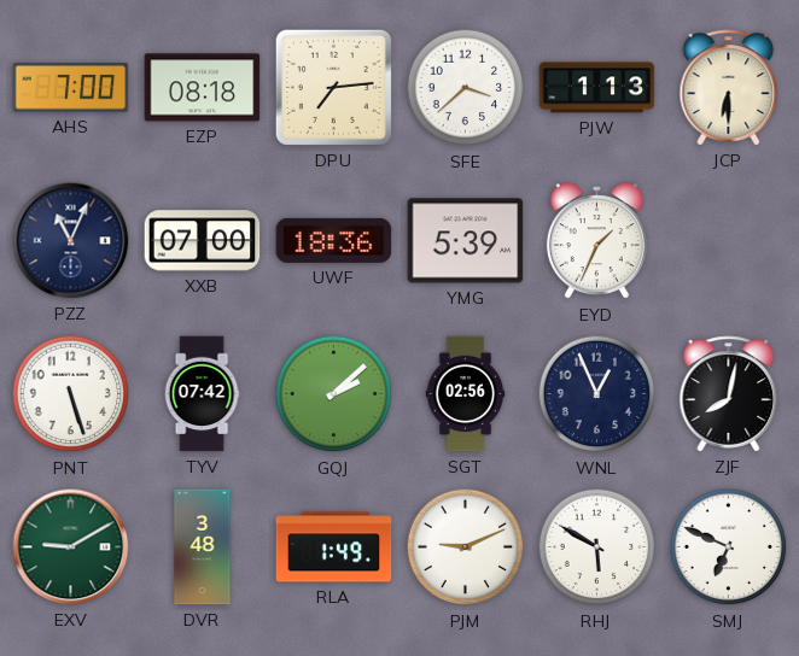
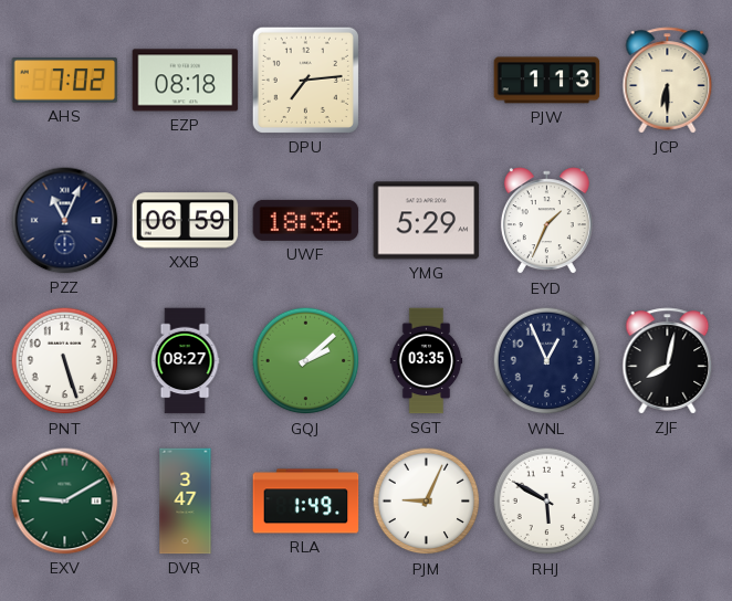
AHS: 7:00 -> 7:02
SFE: 3:38 -> none
XXB: 07:00 -> 06:59
YMG: 5:39 -> 5:29
TYV: 07:42 -> 08:27
SGT: 02:56 -> 03:35
DVR: 3:48 -> 3:47
PJM: 9:11 -> 9:04
SMJ: 6:49 -> none
